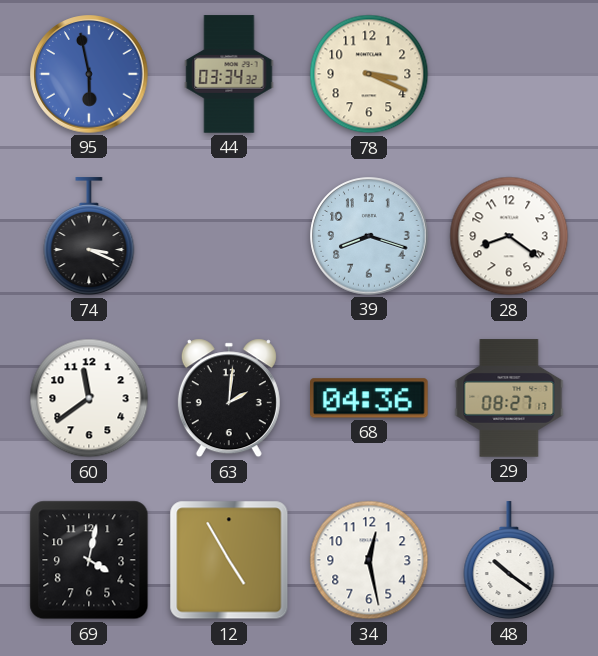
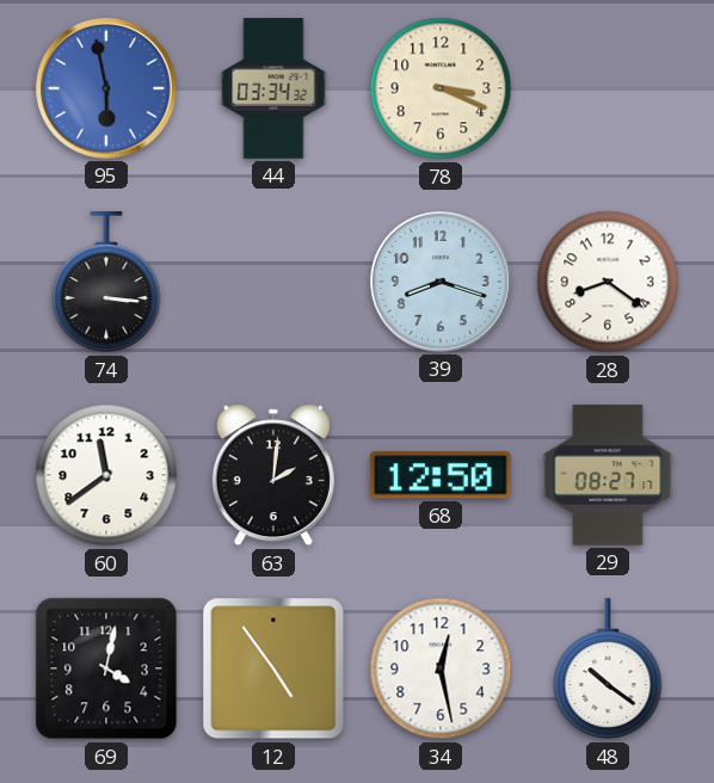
74: 3:19 -> 3:16
68: 04:36 -> 12:50
12: 4:55 -> 4:54
